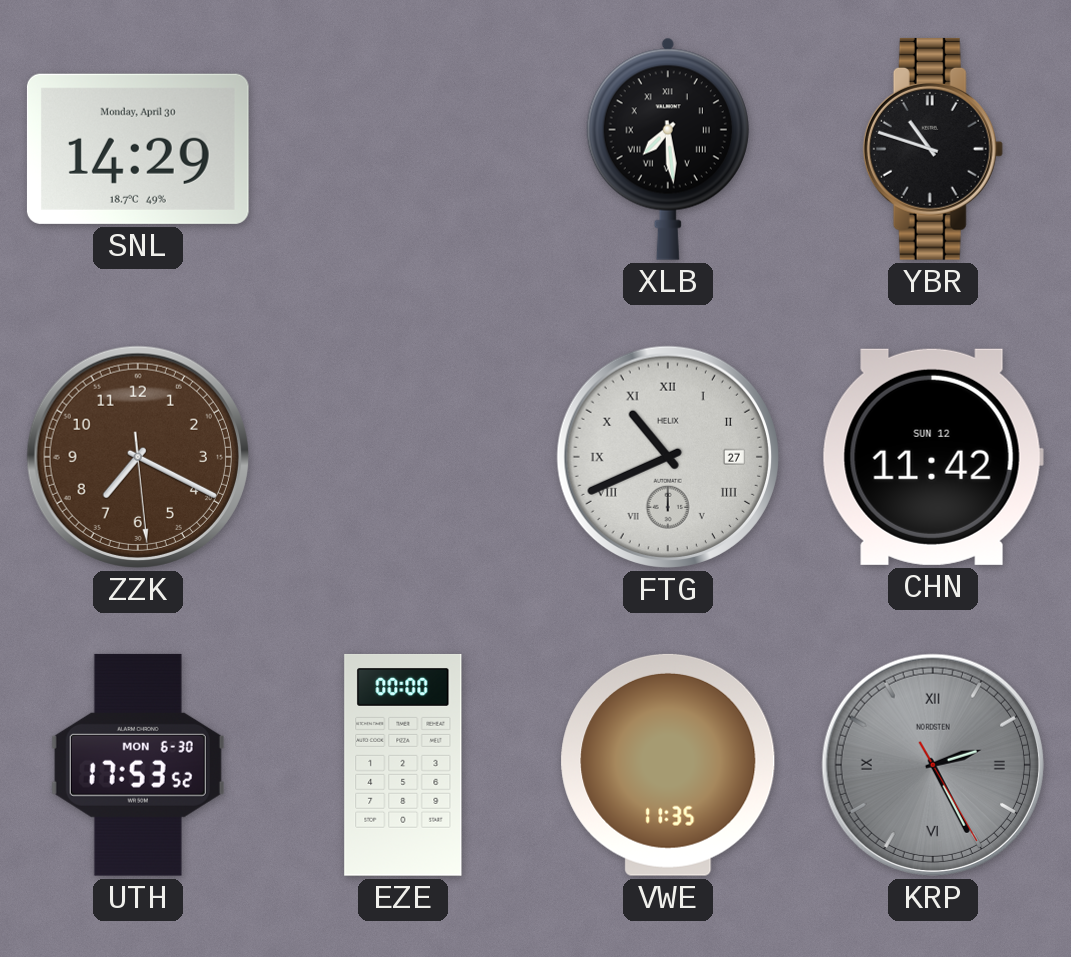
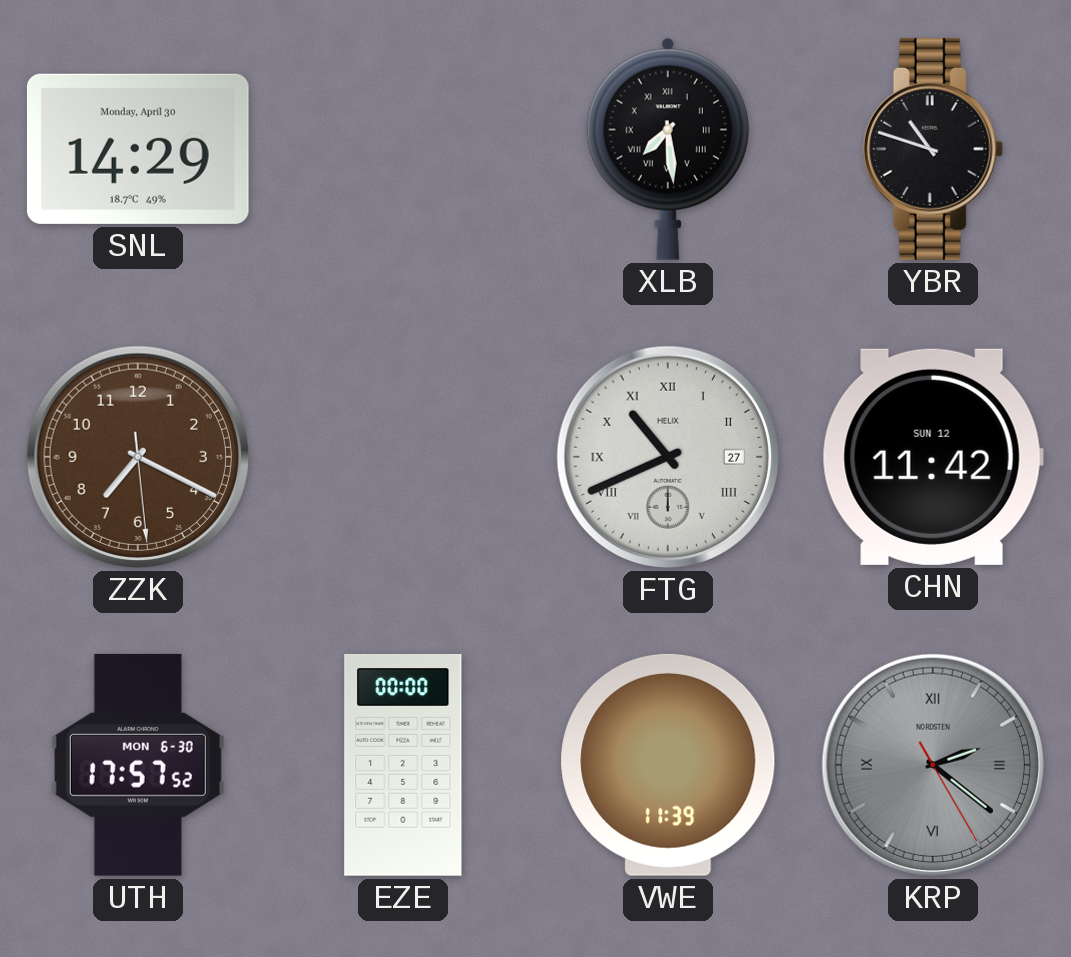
UTH: 17:53 -> 17:57
VWE: 11:35 -> 11:39
KRP: 2:25 -> 2:21
